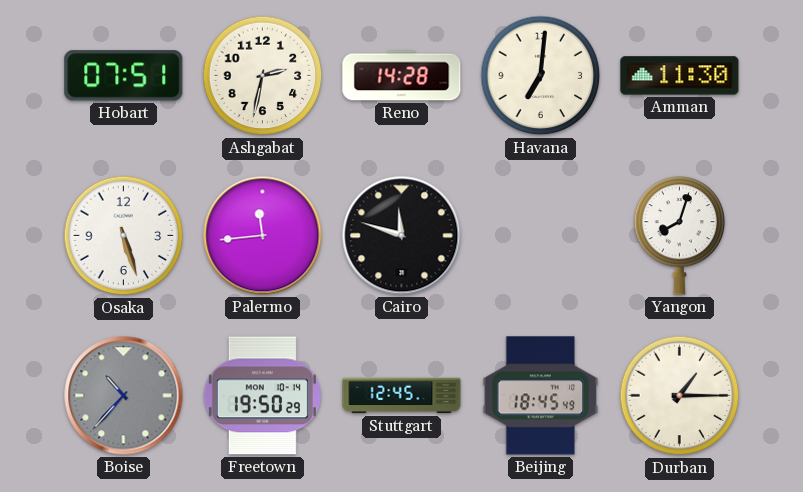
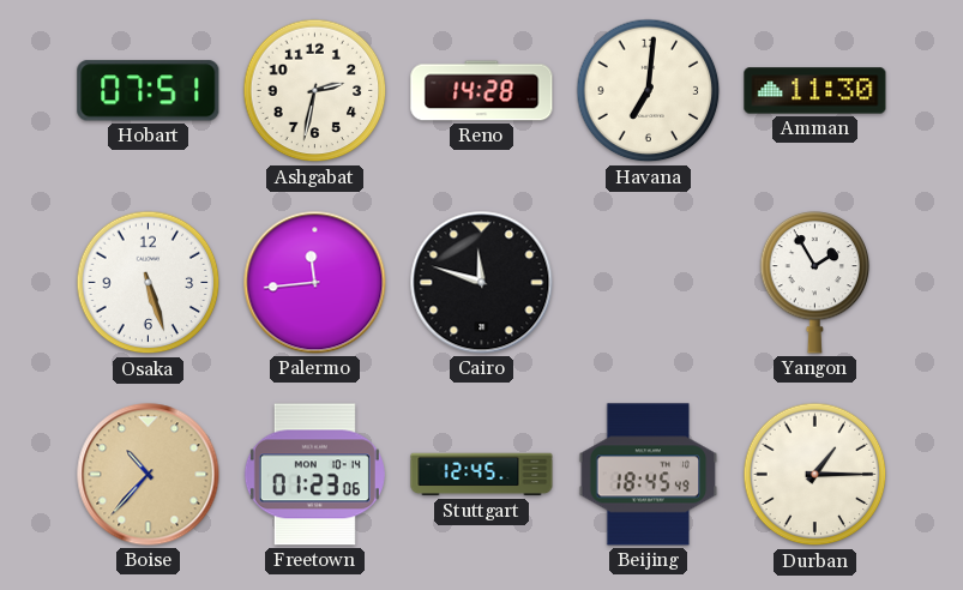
Yangon: 8:03 -> 1:55
Boise dial: grey -> champagne
Freetown: 19:50 -> 01:23
